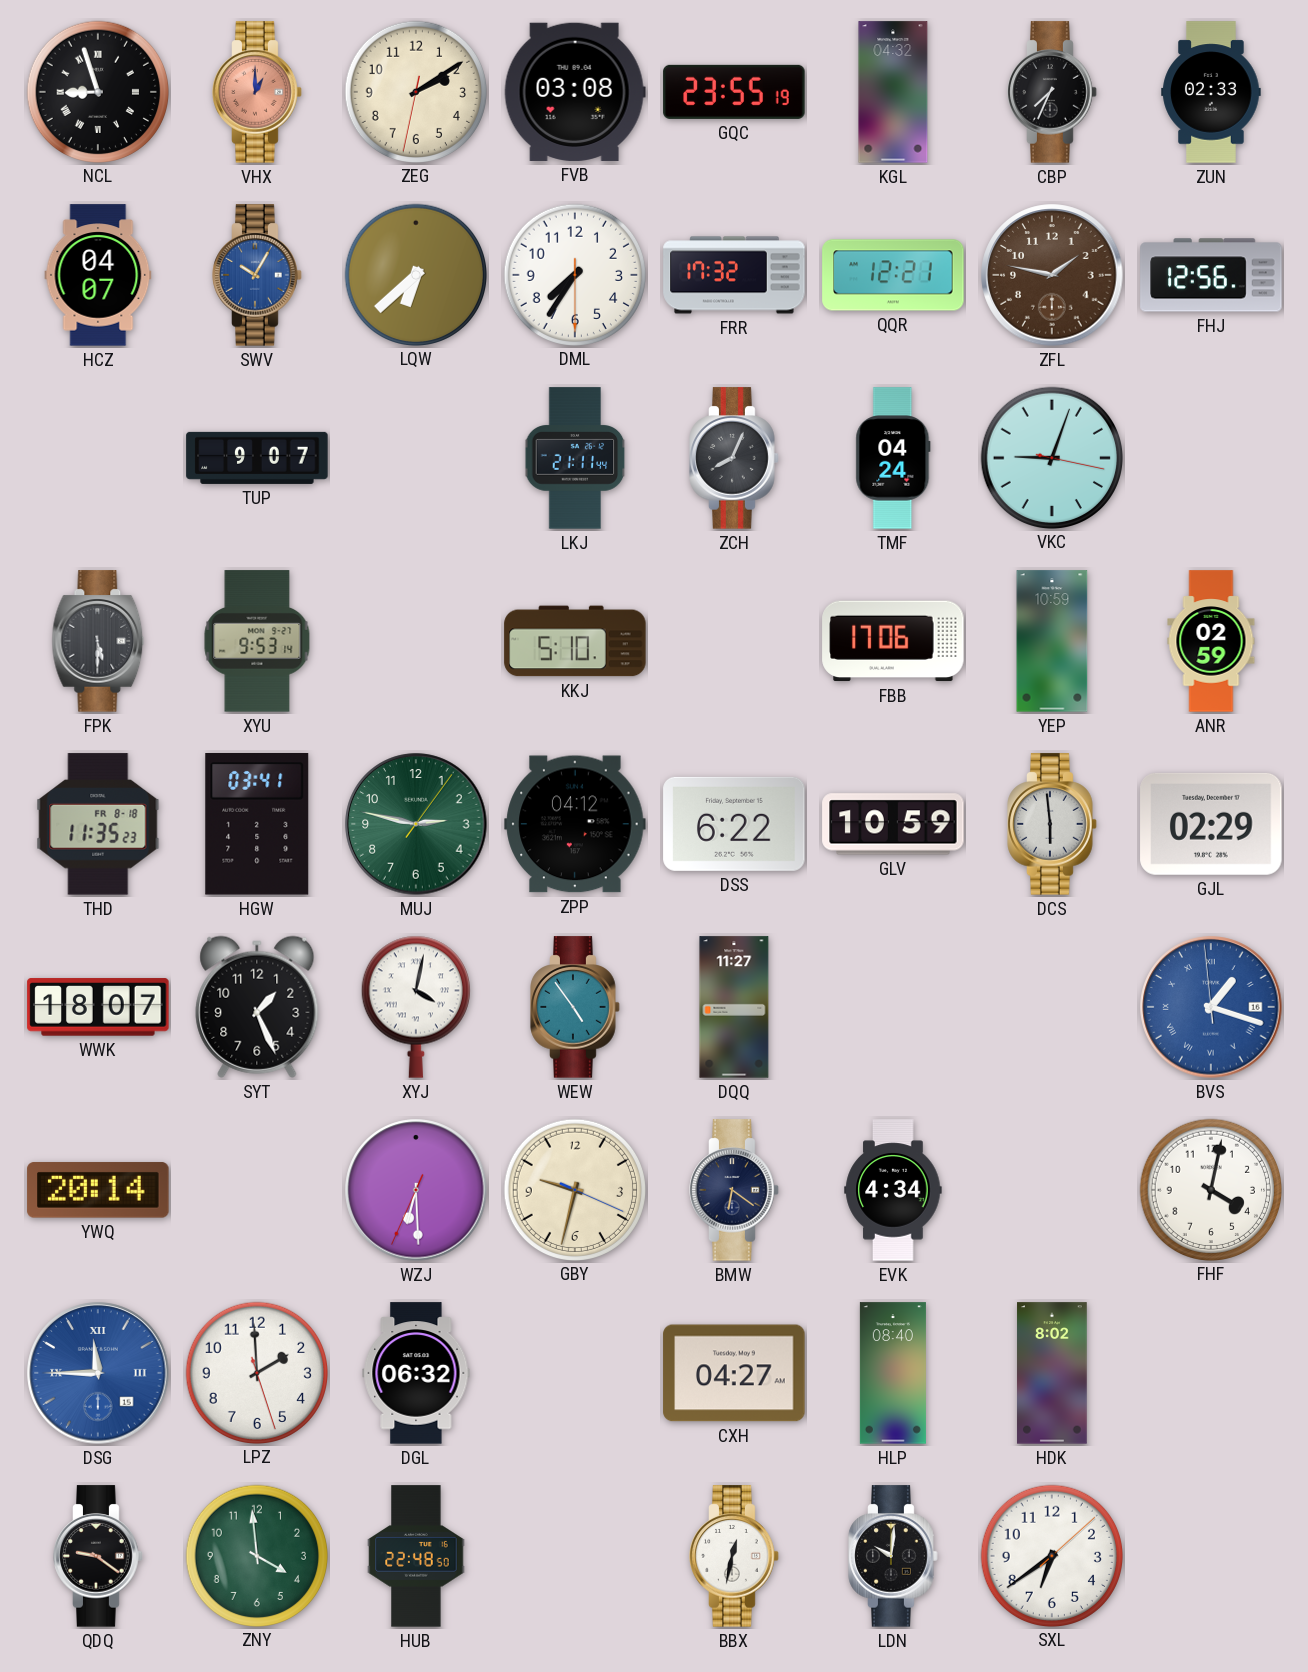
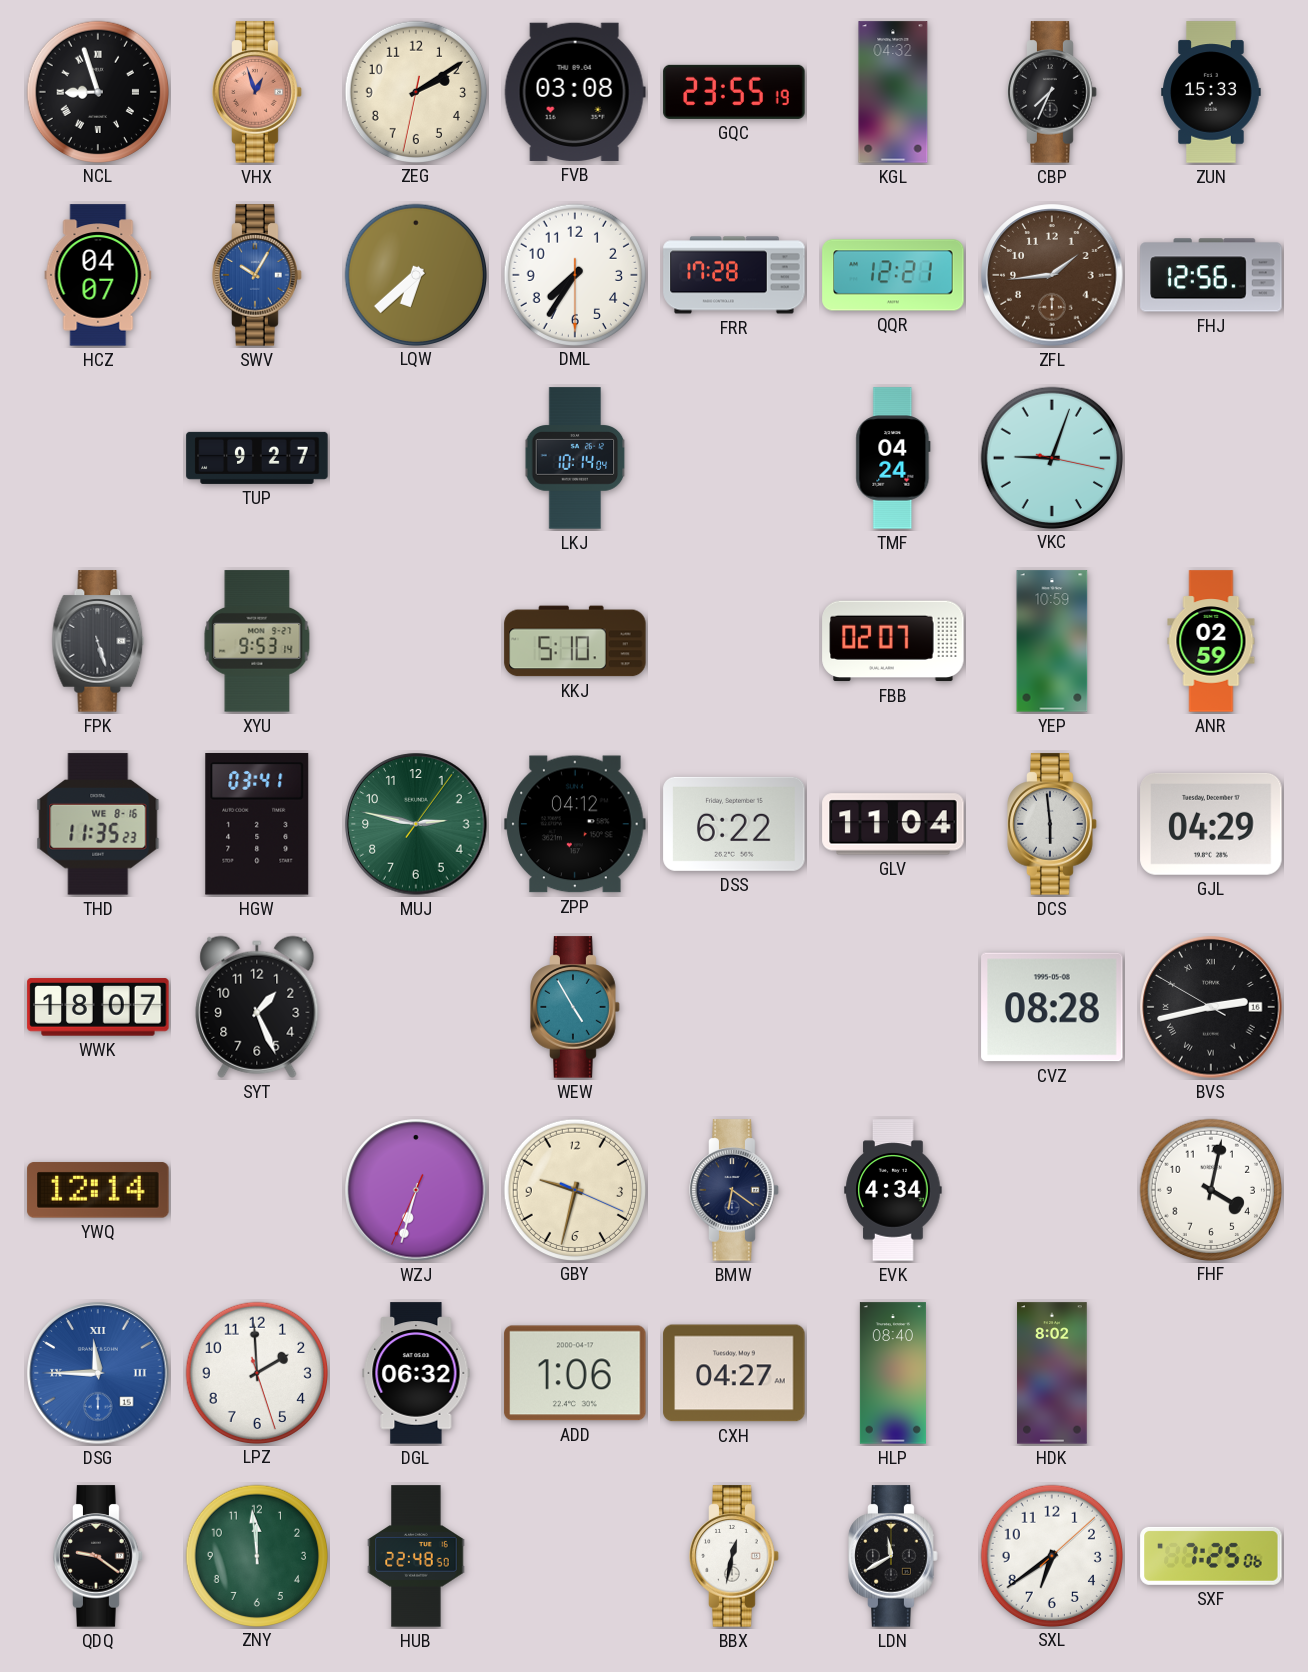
VHX: 1:00 -> 12:57
ZUN: 02:33 -> 15:33
FRR: 17:32 -> 17:28
ZFL: 1:47 -> 1:44
TUP: 9:07 -> 9:27
LKJ: 21:11 -> 10:14
ZCH: 8:04 -> none
FPK: 5:30 -> 5:27
FBB: 17:06 -> 02:07
THD date: FR 8-18 -> WE 8-16
GLV: 10:59 -> 11:04
GJL: 02:29 -> 04:29
XYJ: 4:02 -> none
WEW: 4:54 -> 4:55
DQQ: 11:27 -> none
CVZ: none -> 08:28
BVS: 1:17 -> 2:42
BVS dial: blue -> black
YWQ: 20:14 -> 12:14
WZJ: 6:29 -> 6:32
ADD: none -> 1:06
ZNY: 3:59 -> 11:59
LDN: 10:01 -> 11:40
SXF: none -> 7:25
